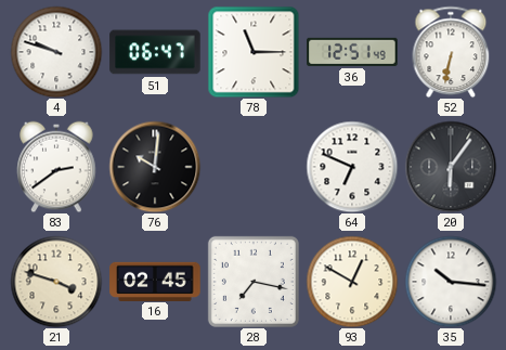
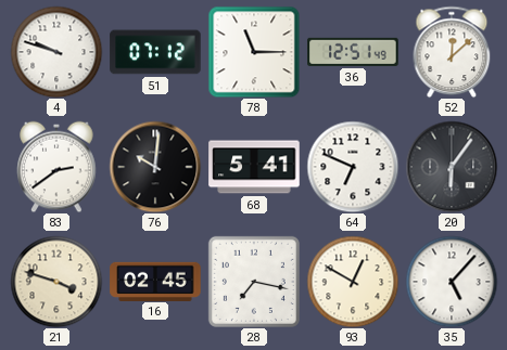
51: 06:47 -> 07:12
52: 6:32 -> 12:08
68: none -> 5:41
35: 10:16 -> 5:07
